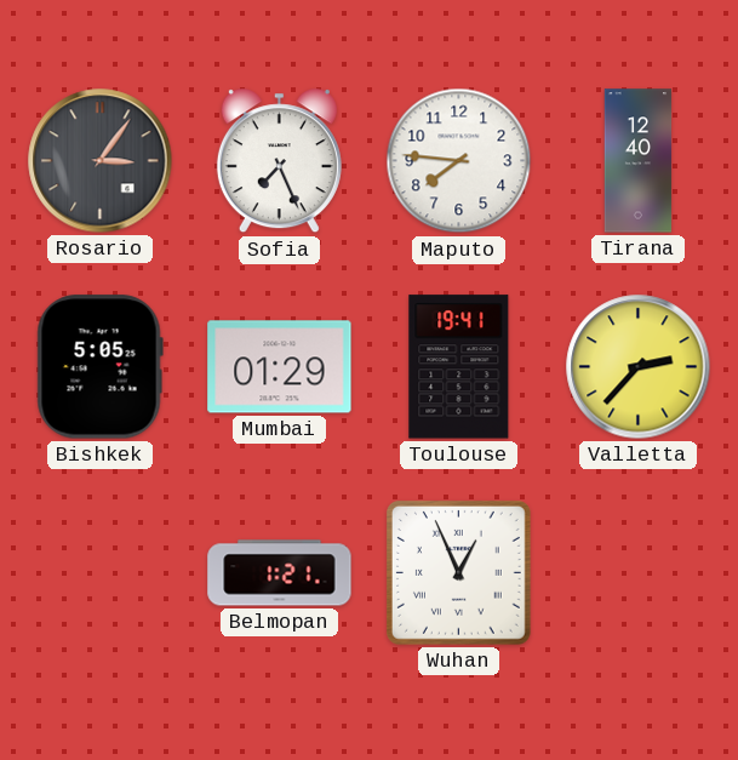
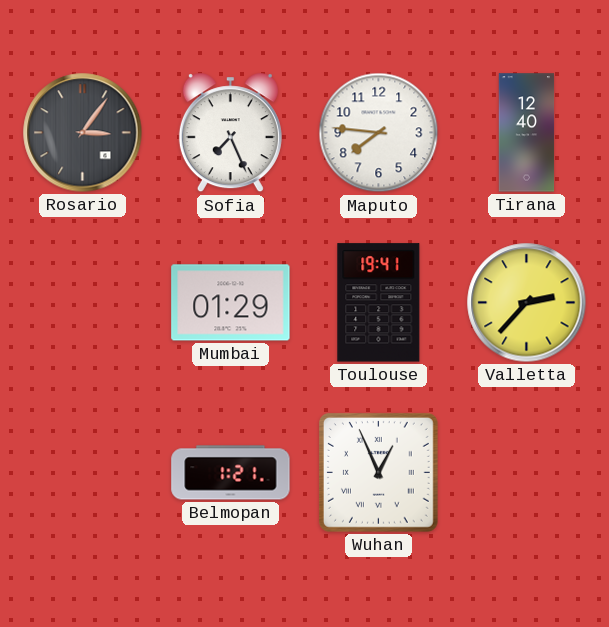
Bishkek: 5:05 -> none
